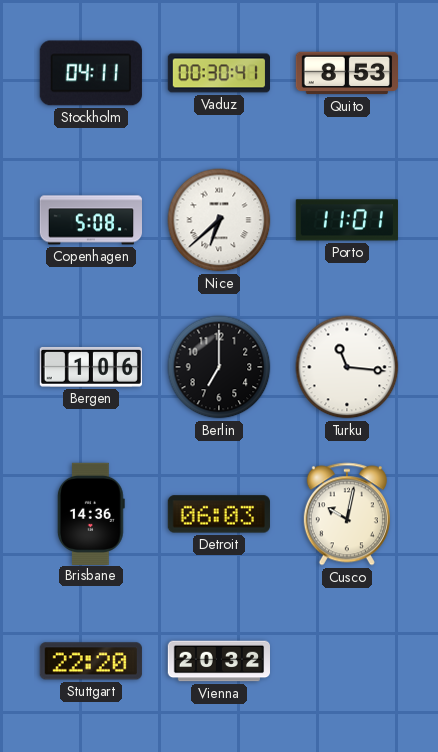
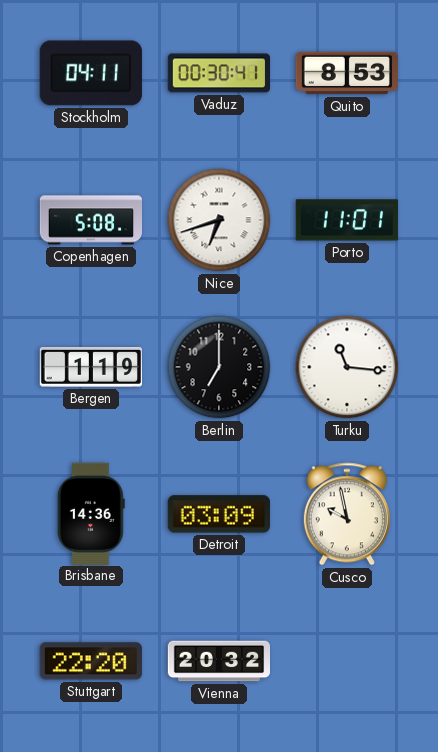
Nice: 6:38 -> 6:42
Bergen: 1:06 -> 1:19
Detroit: 06:03 -> 03:09
Cusco: 10:02 -> 9:58
